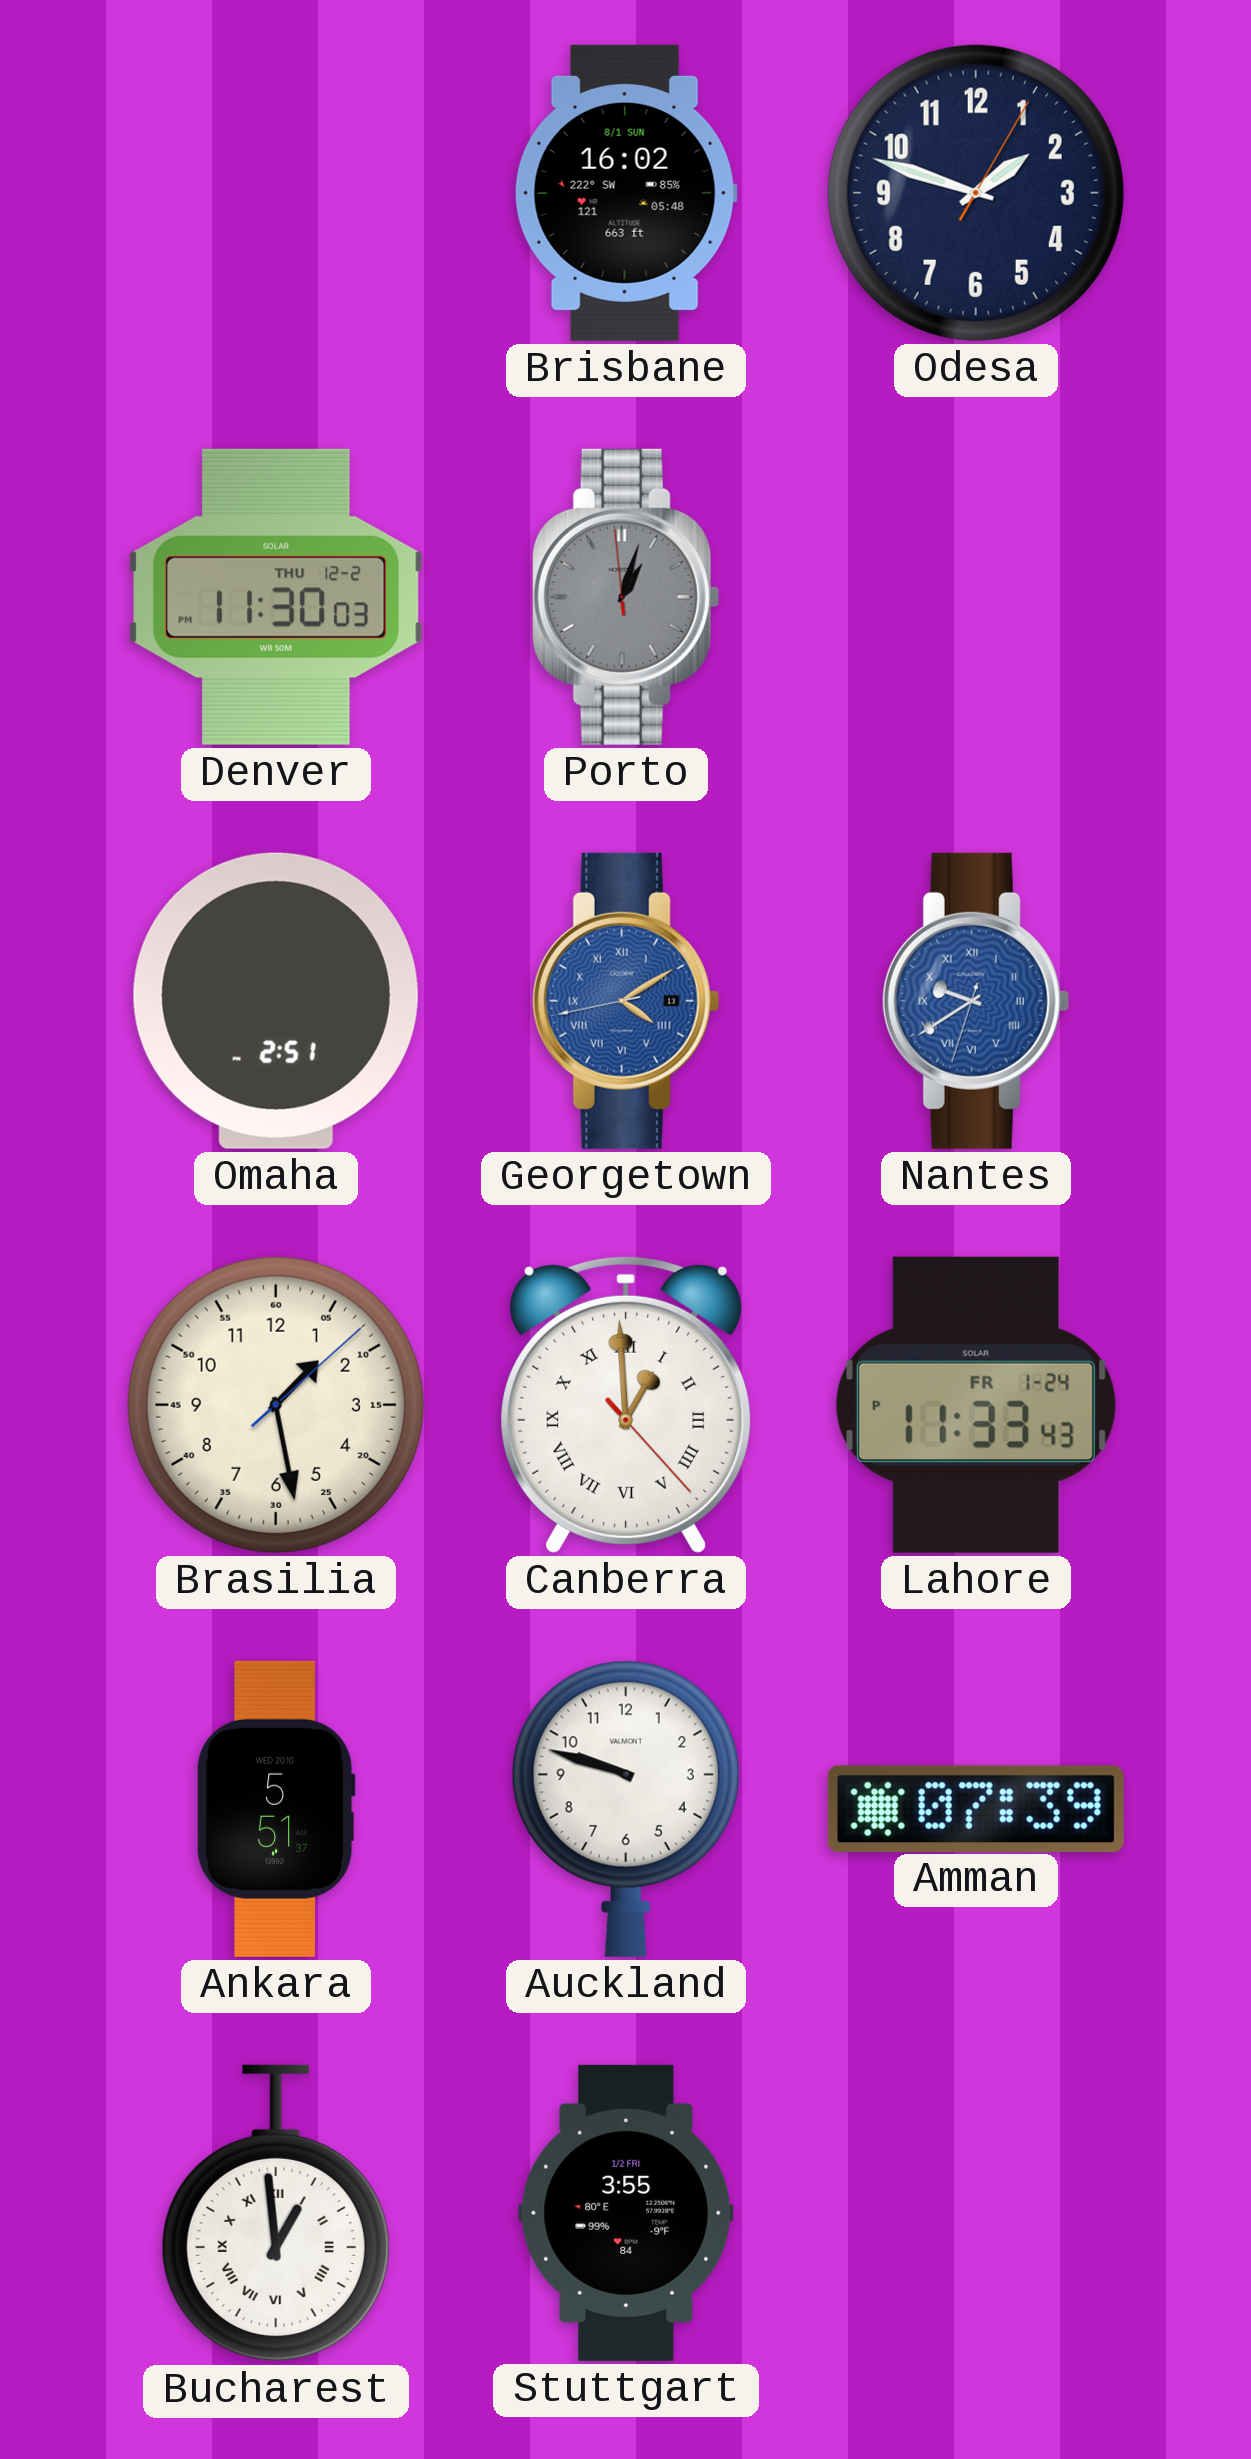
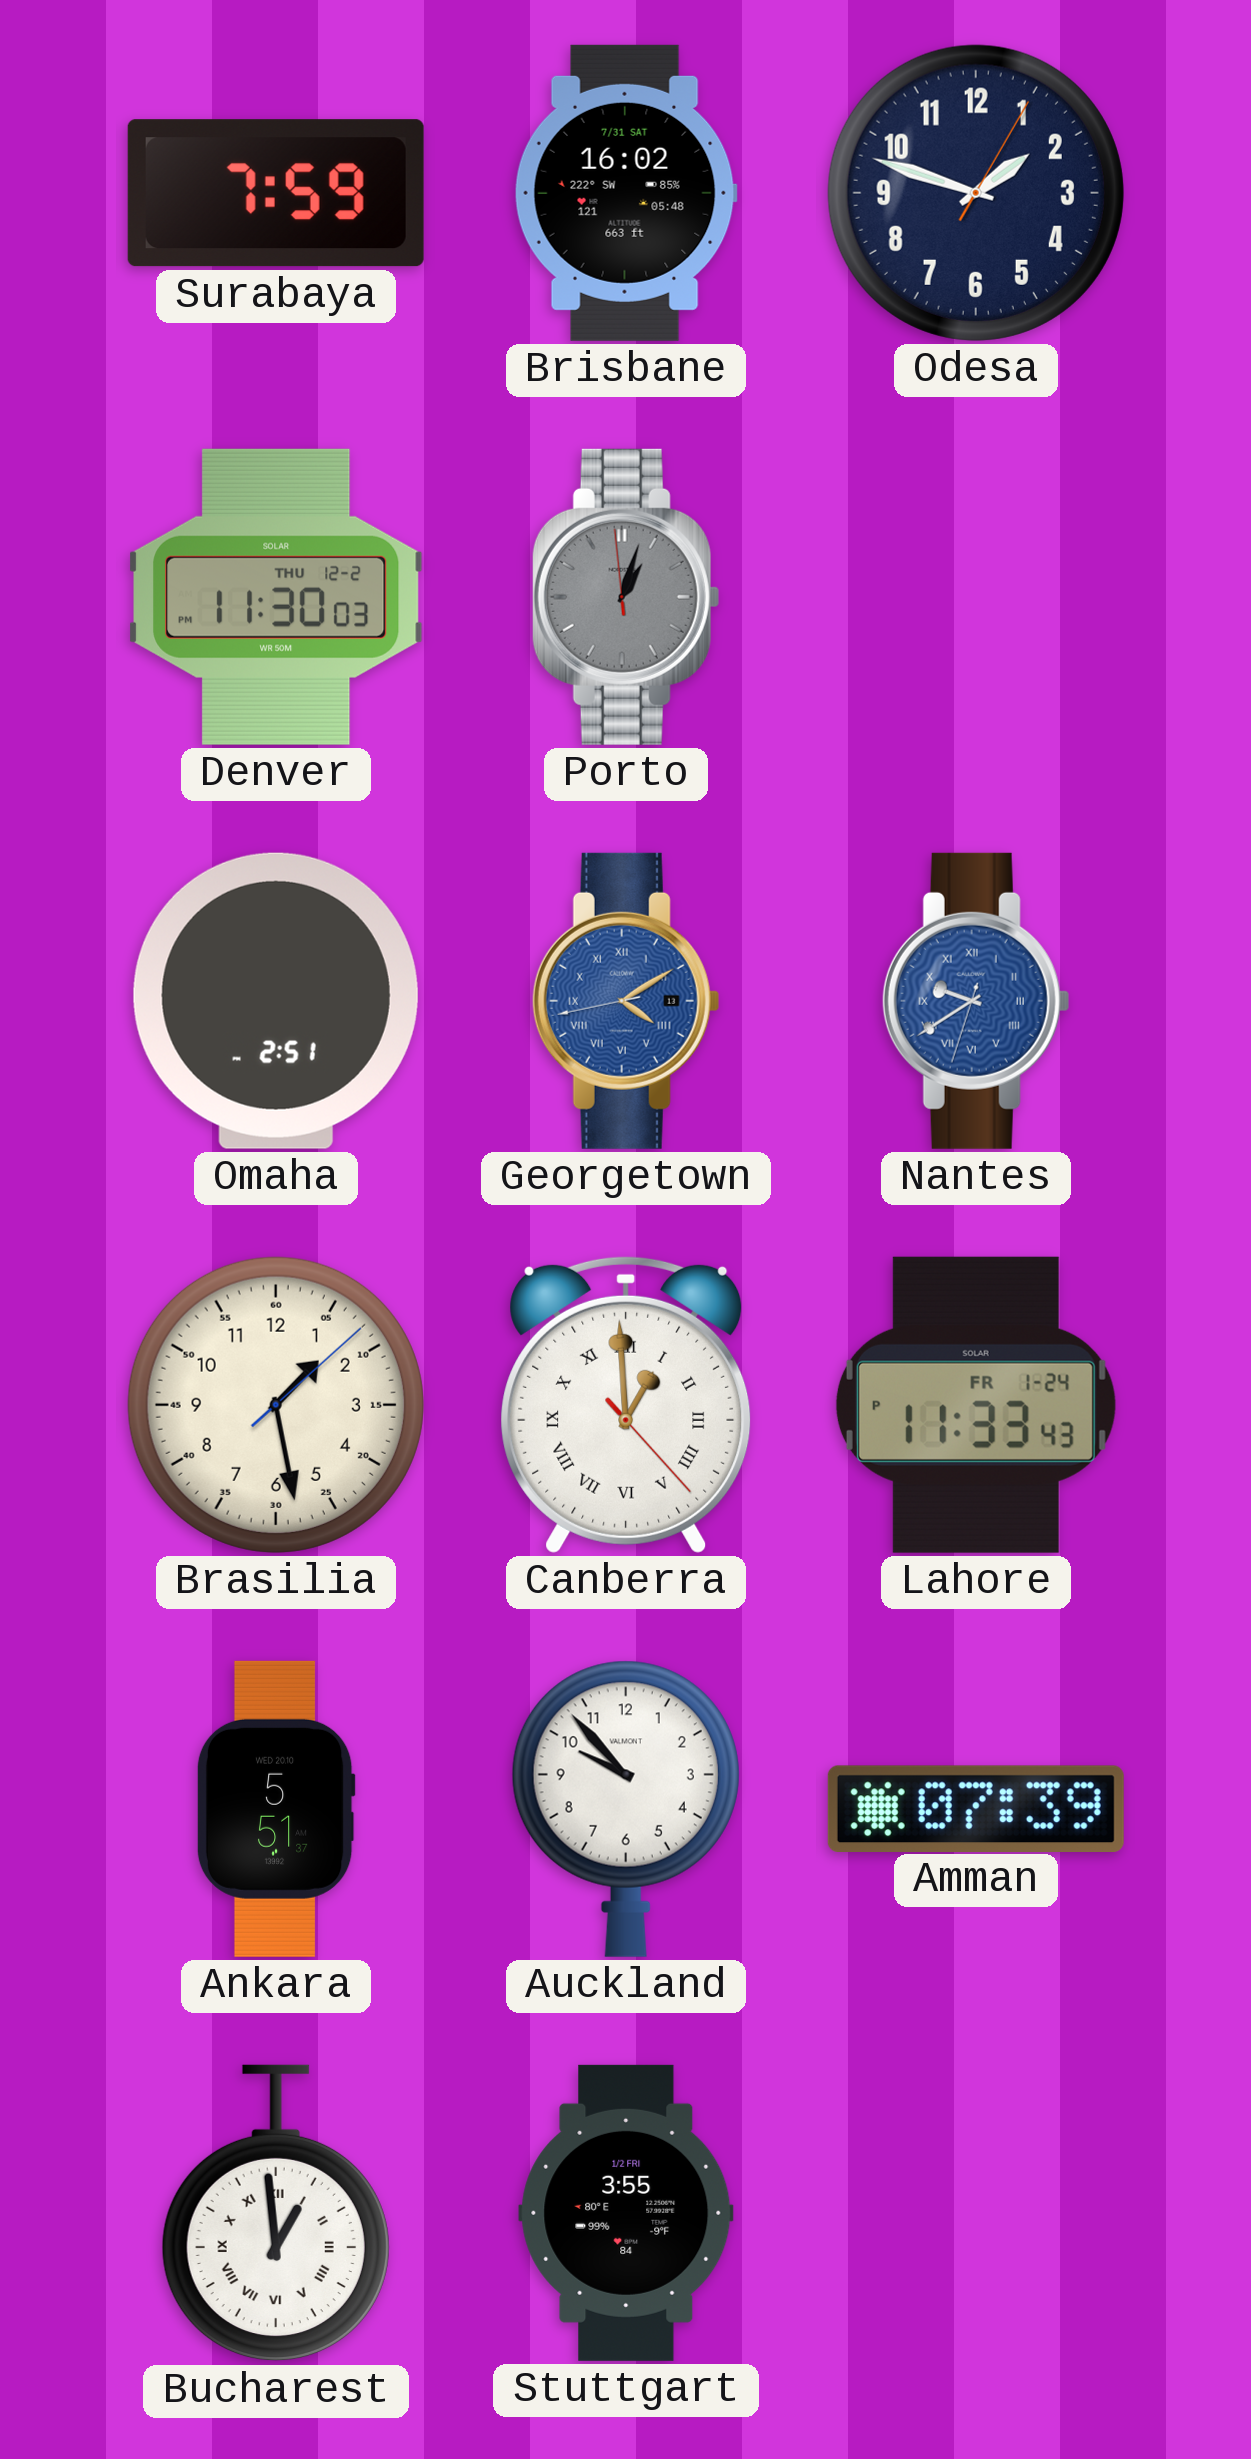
Surabaya: none -> 7:59
Brisbane date: 8/1 SUN -> 7/31 SAT
Auckland: 9:48 -> 9:53
